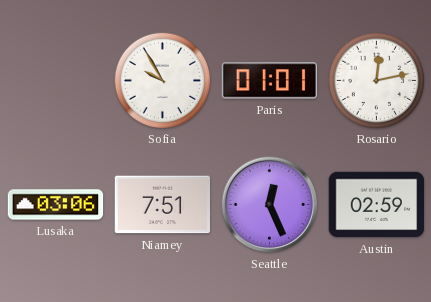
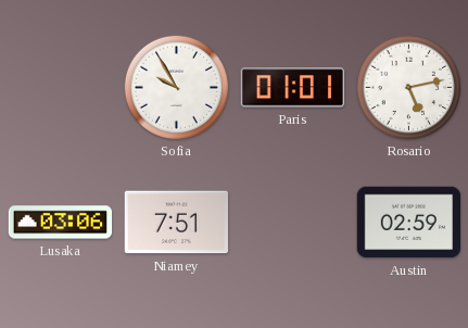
Rosario: 12:13 -> 5:13
Seattle: 12:26 -> none
